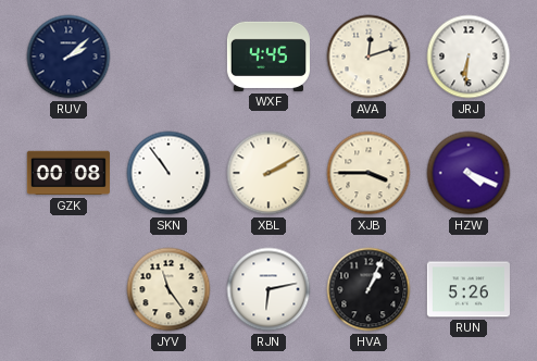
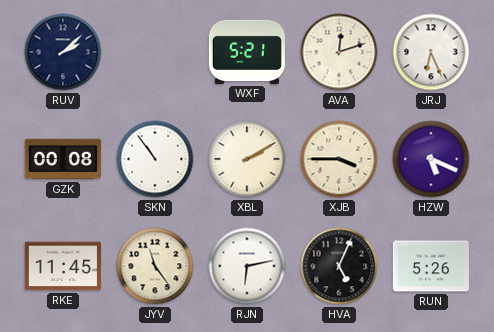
WXF: 4:45 -> 5:21
JRJ: 6:31 -> 6:26
HZW: 4:19 -> 5:19
RKE: none -> 11:45
HVA: 1:04 -> 5:04
